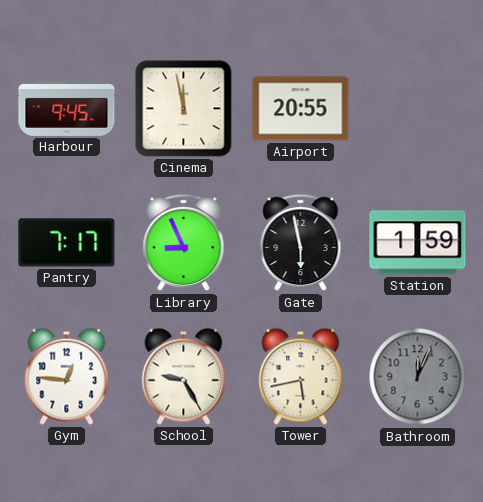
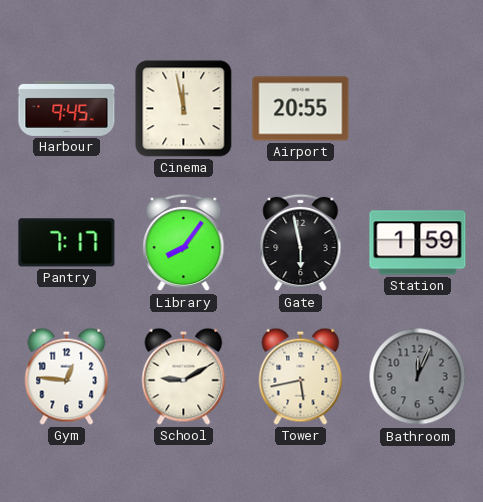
Library: 8:56 -> 8:06
School: 9:25 -> 9:10
